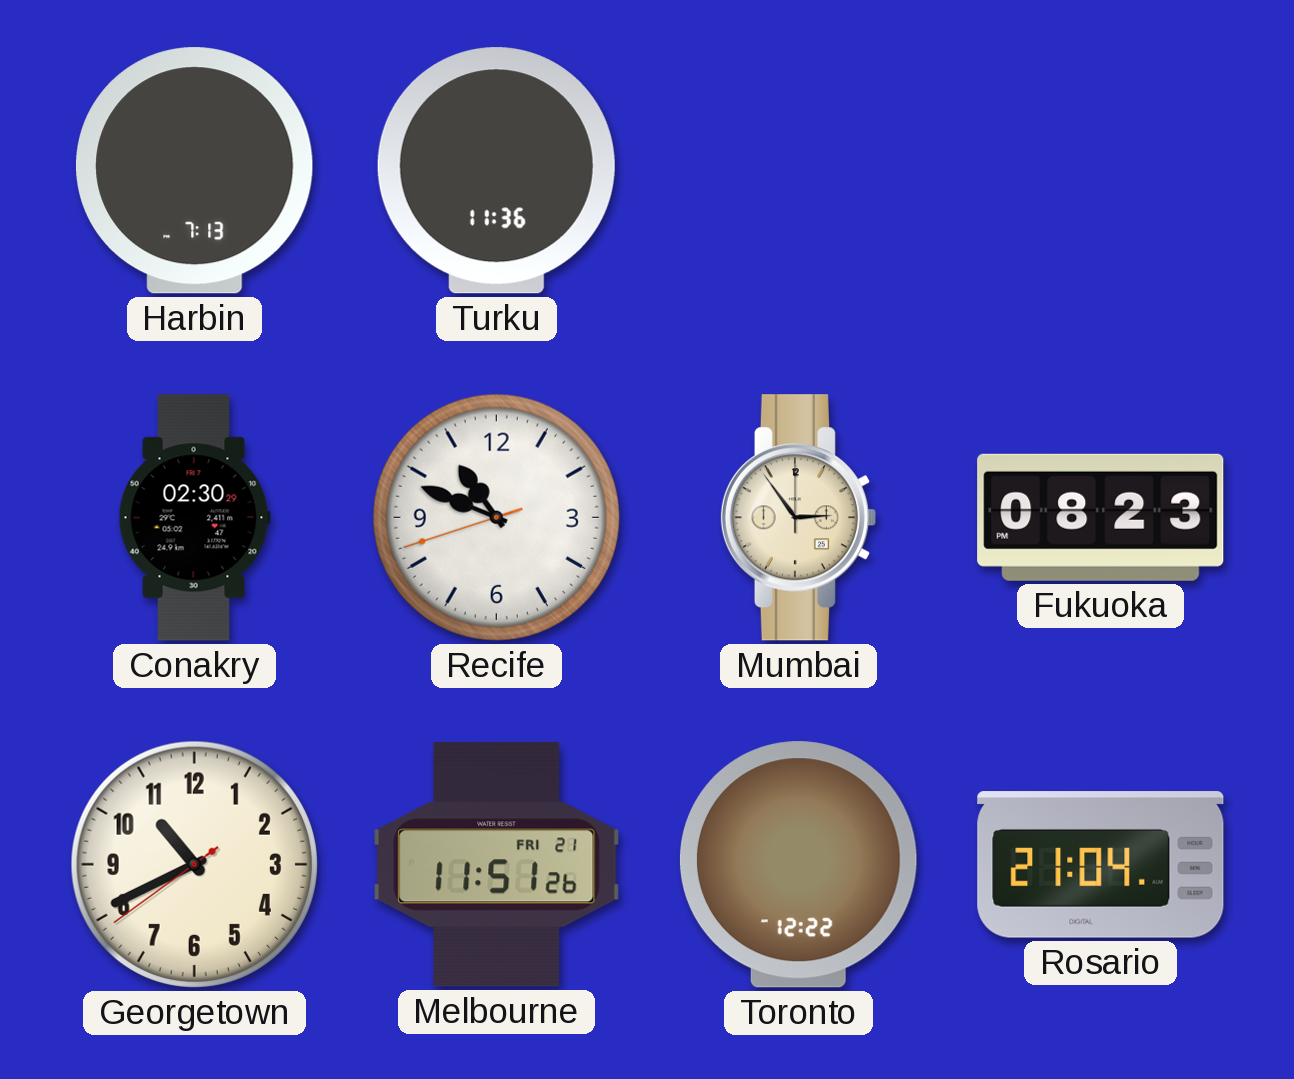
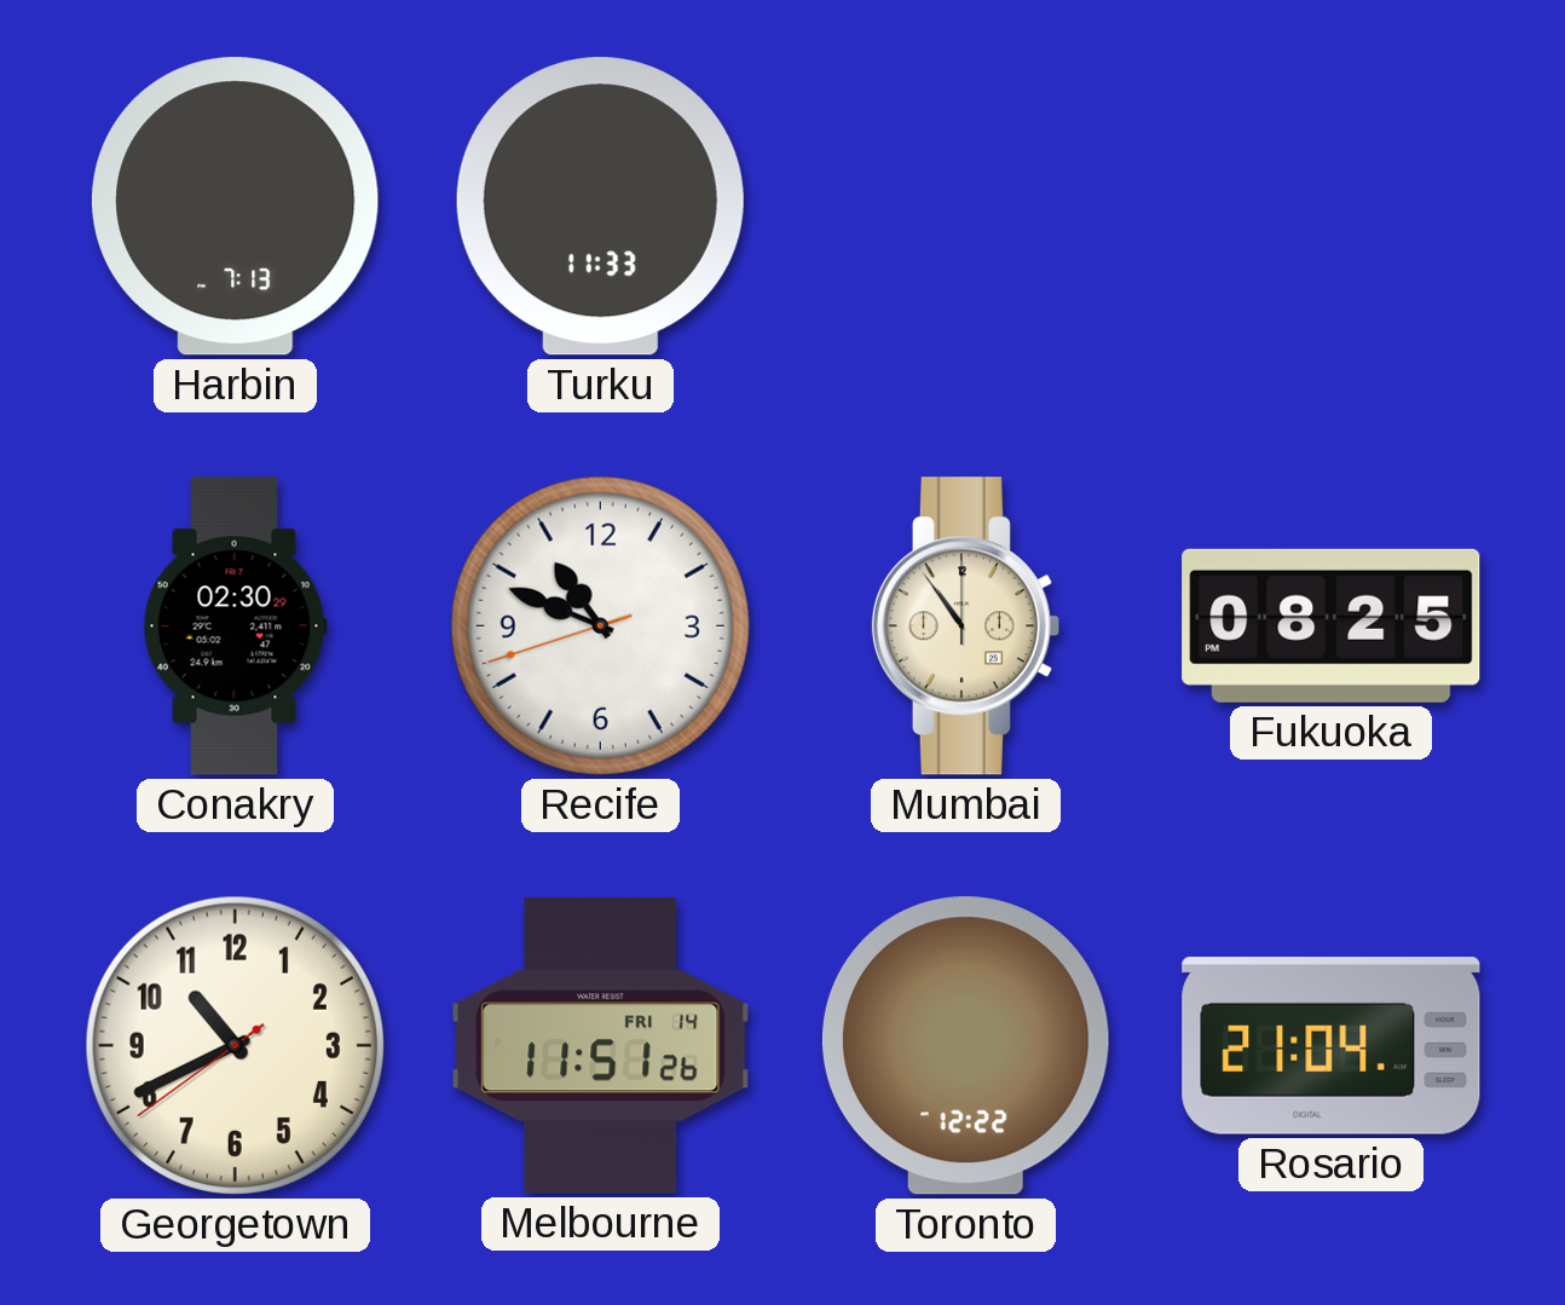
Turku: 11:36 -> 11:33
Mumbai: 2:54 -> 10:54
Fukuoka: 08:23 -> 08:25
Melbourne date: FRI 21 -> FRI 14
